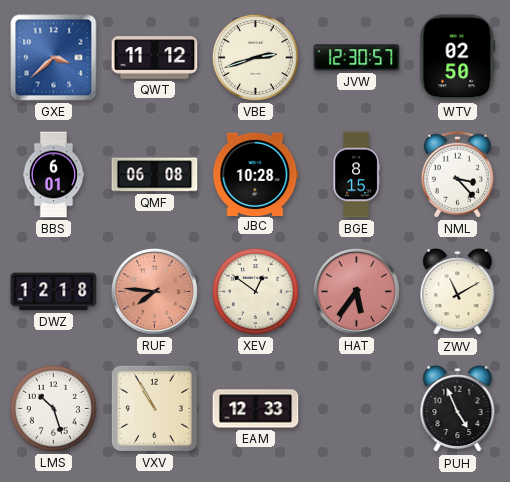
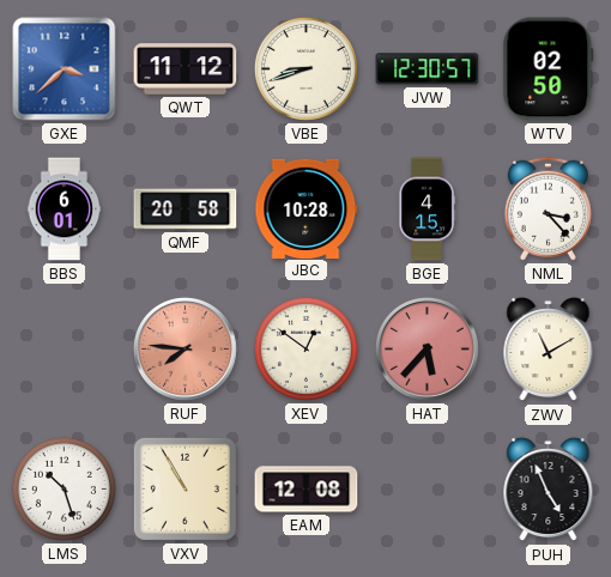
VBE: 2:42 -> 8:42
QMF: 06:08 -> 20:58
BGE: 8:15 -> 4:15
DWZ: 12:18 -> none
HAT: 5:36 -> 5:37
EAM: 12:33 -> 12:08
